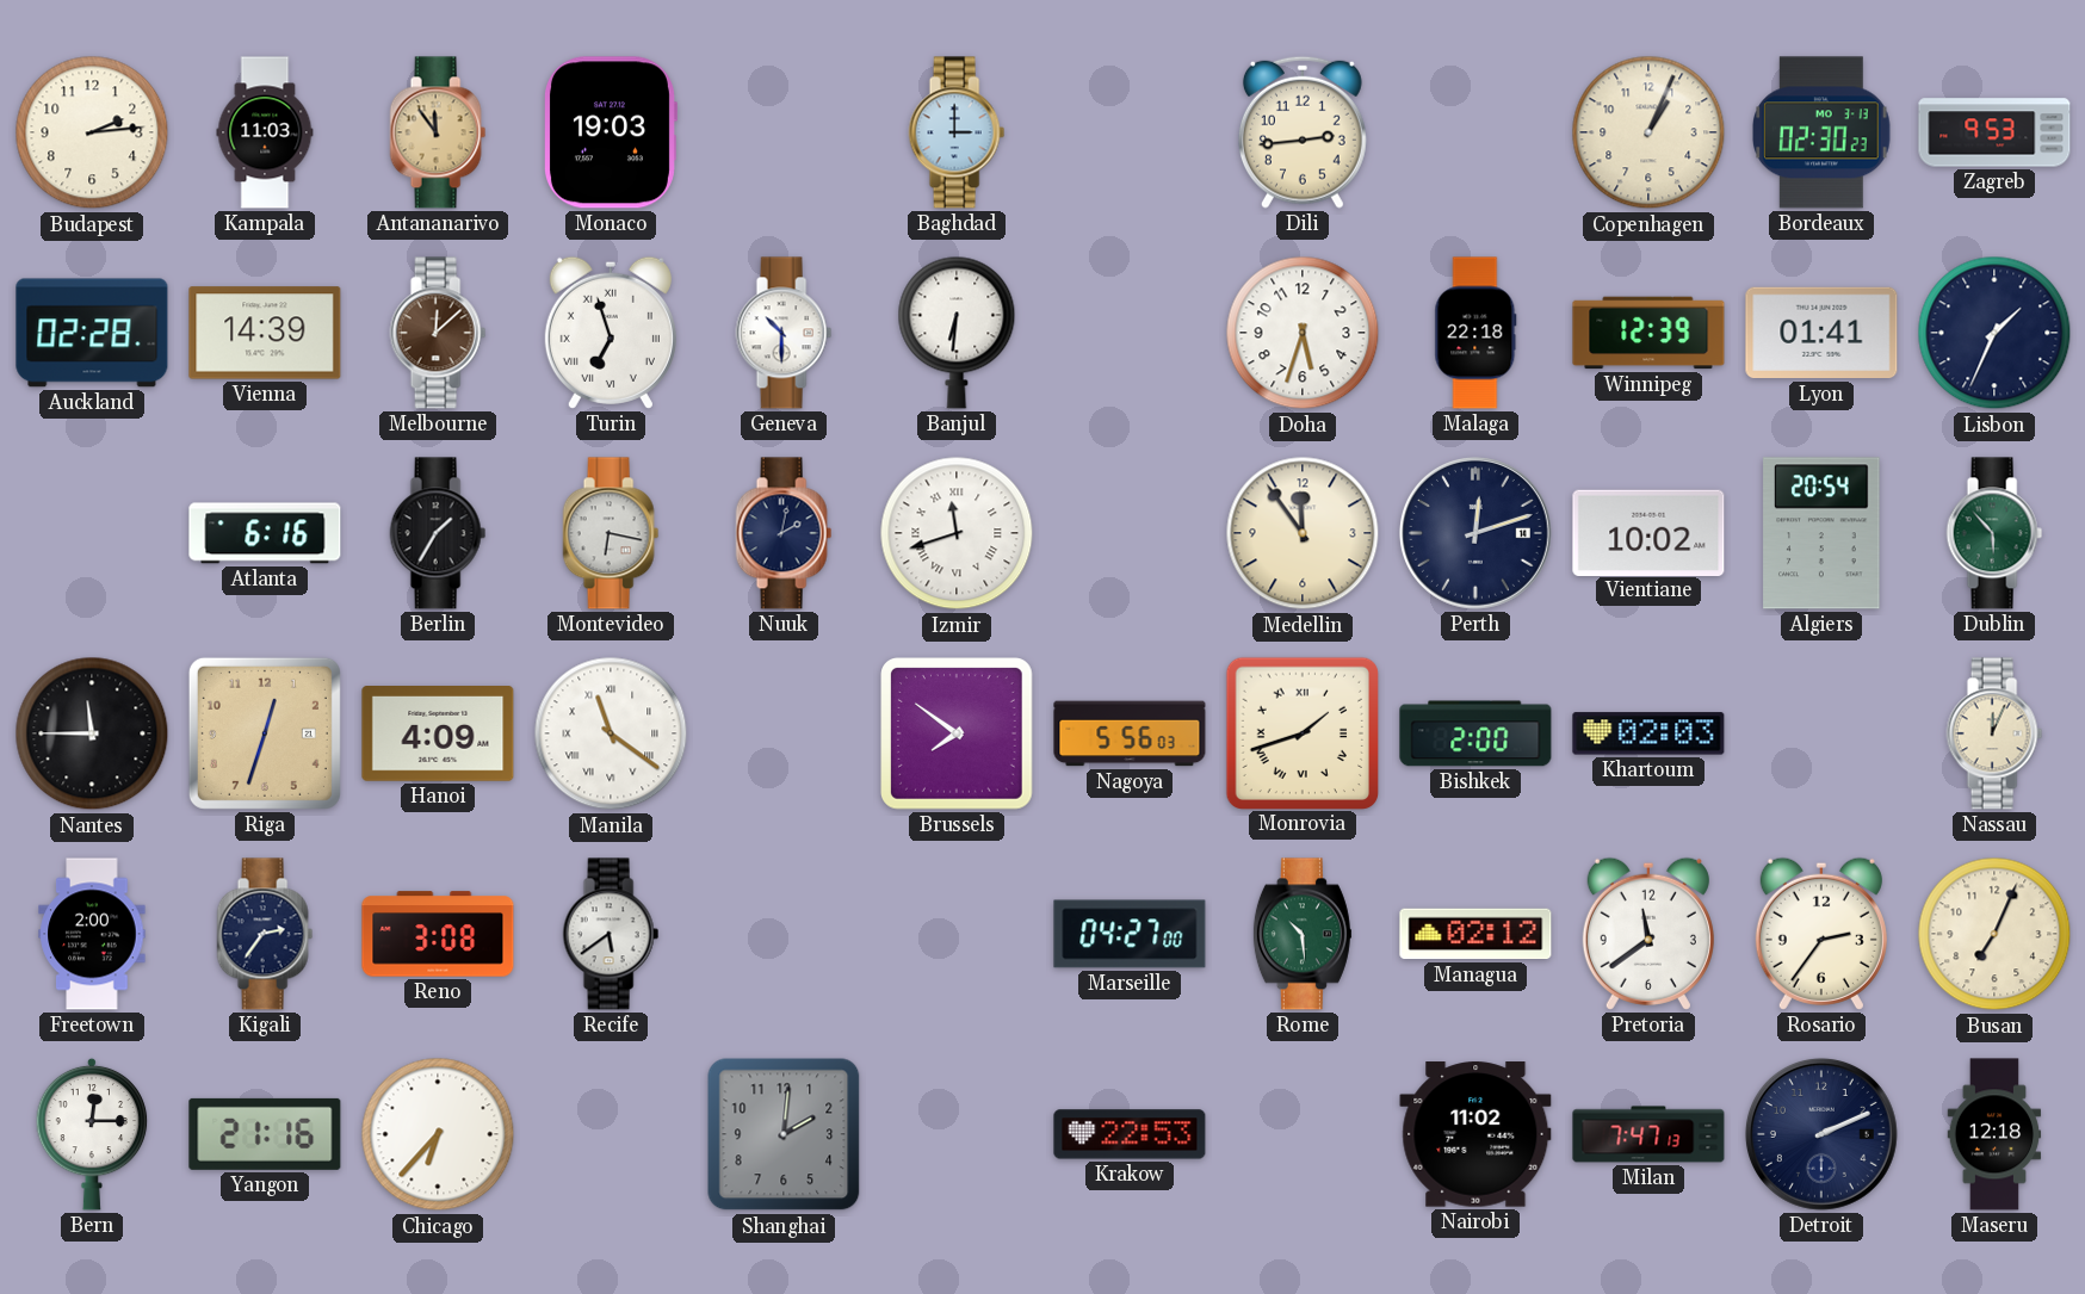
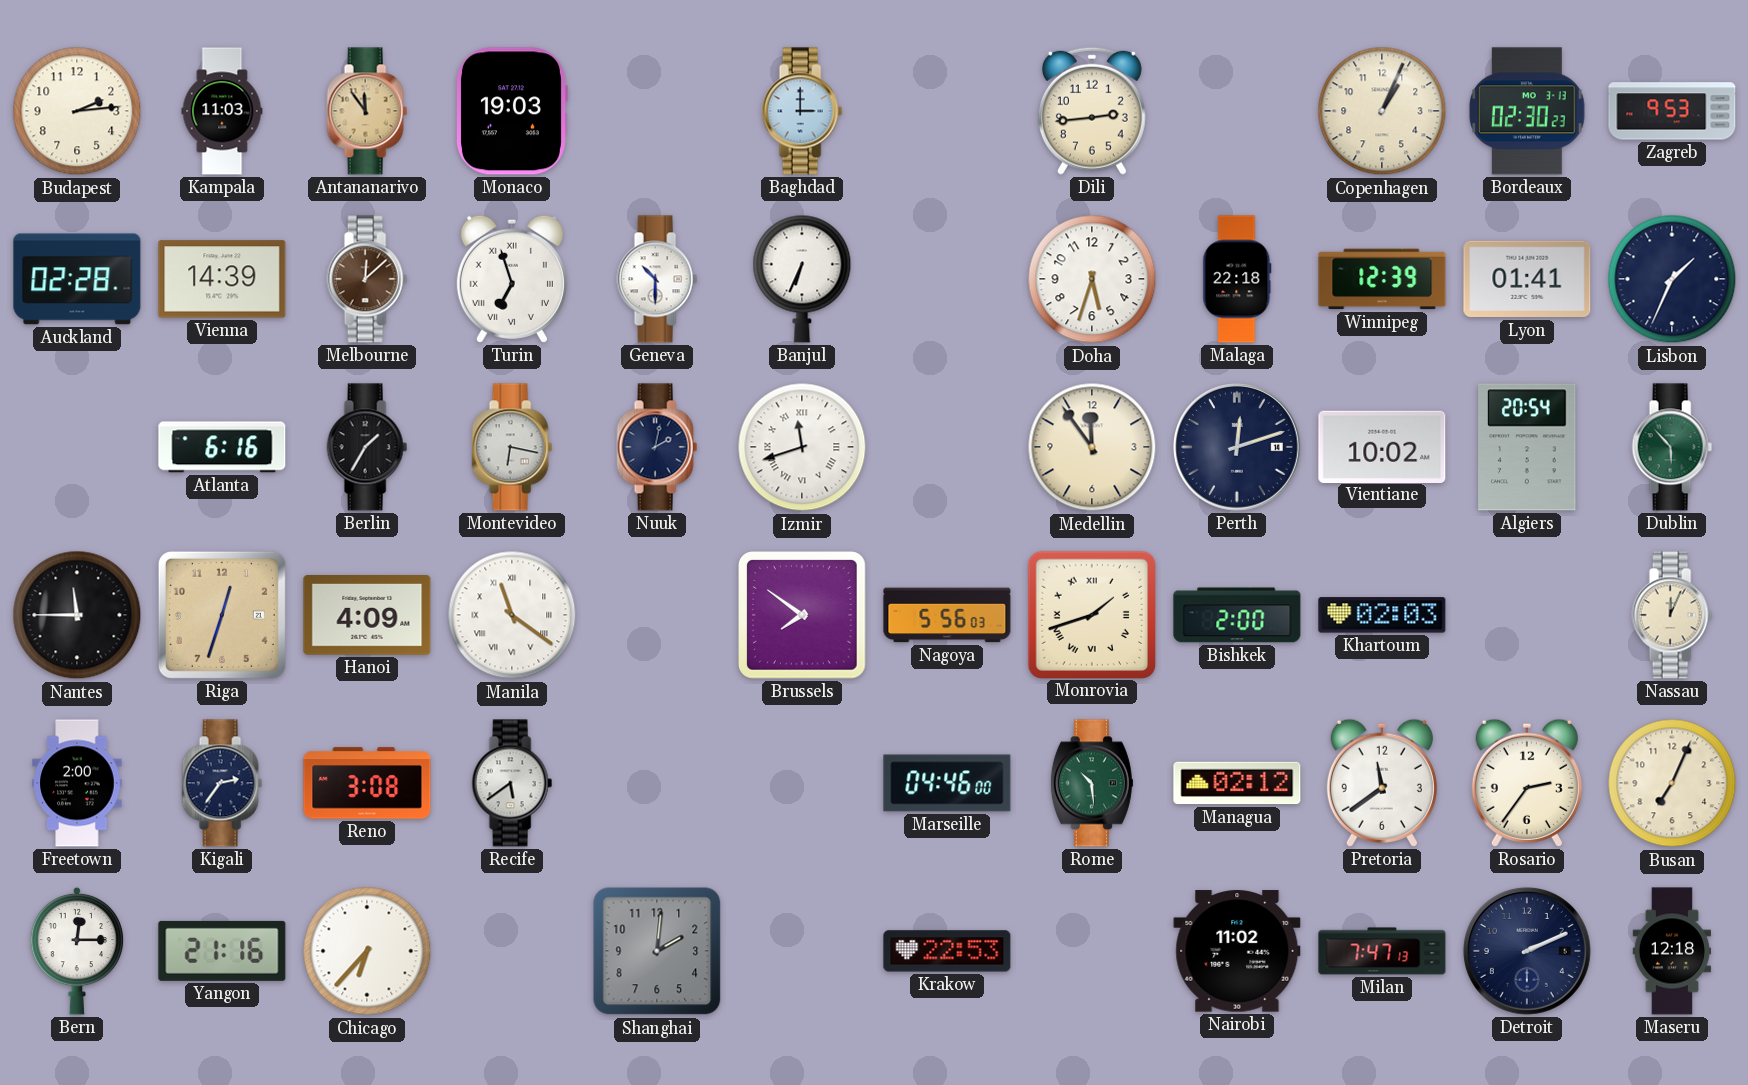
Banjul: 6:31 -> 6:34
Marseille: 04:27 -> 04:46
